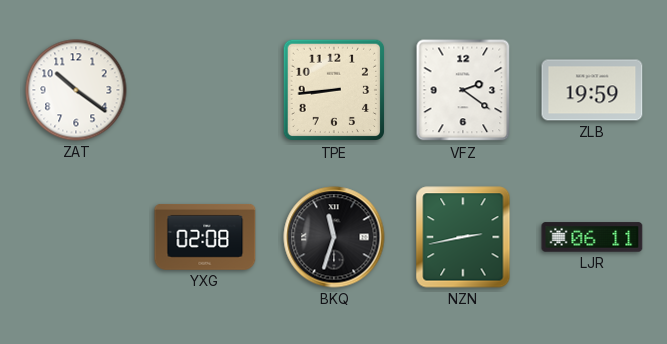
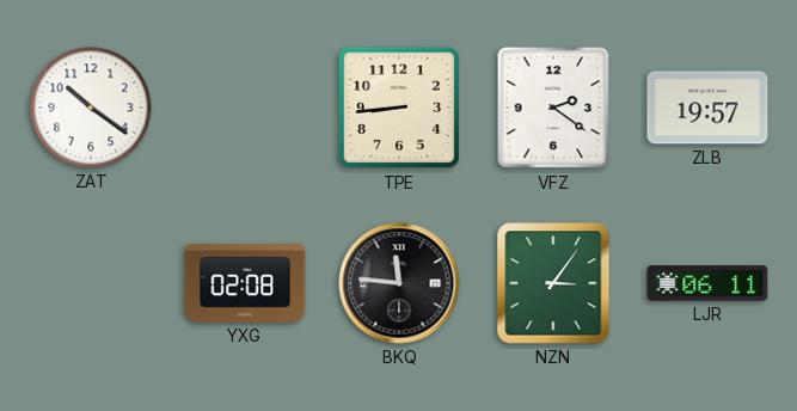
ZLB: 19:59 -> 19:57
BKQ: 11:33 -> 11:46
NZN: 2:43 -> 3:06
